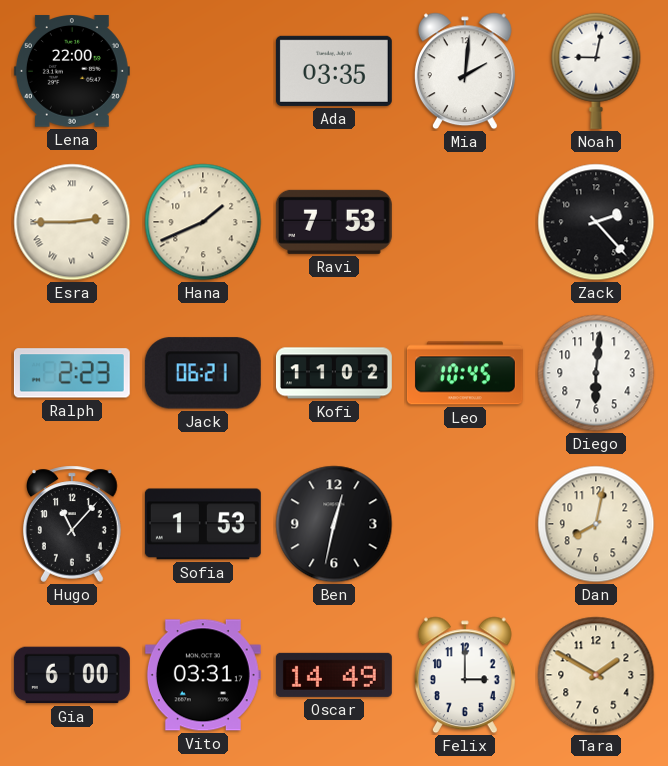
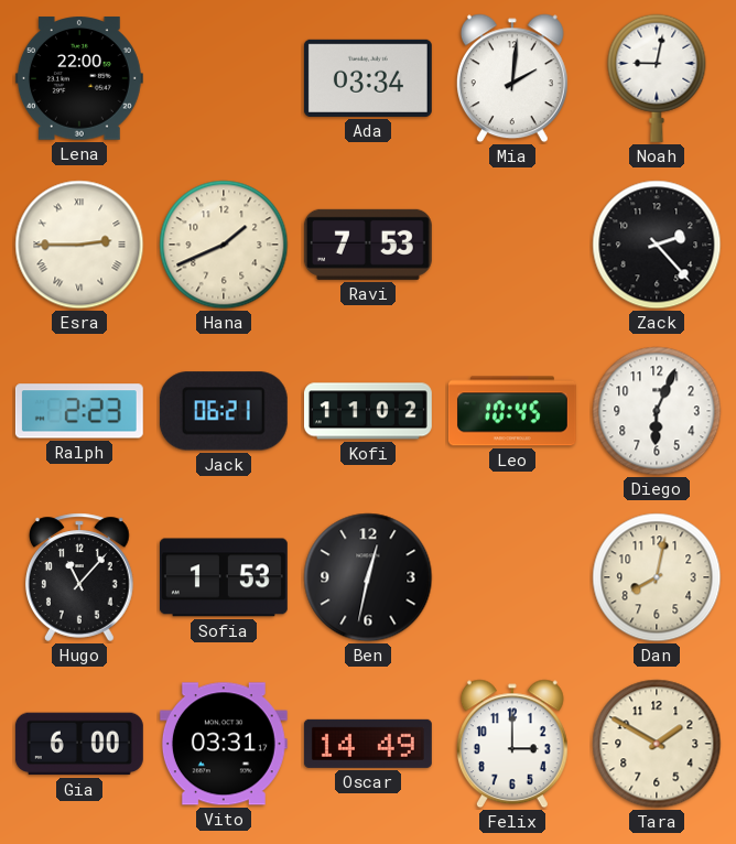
Ada: 03:35 -> 03:34
Diego: 6:01 -> 6:04
